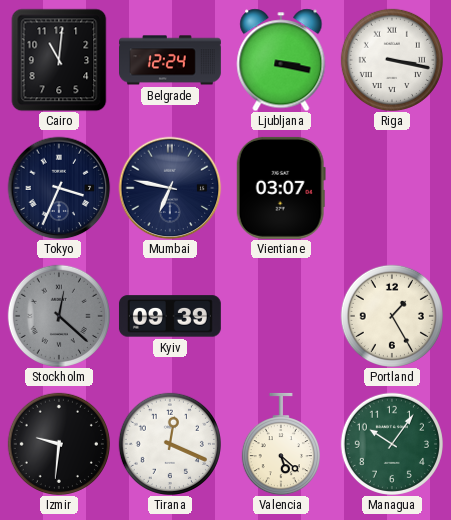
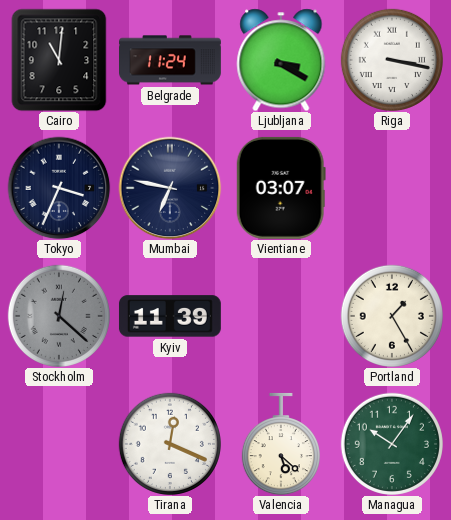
Belgrade: 12:24 -> 11:24
Ljubljana: 3:17 -> 3:20
Kyiv: 09:39 -> 11:39
Izmir: 9:31 -> none
